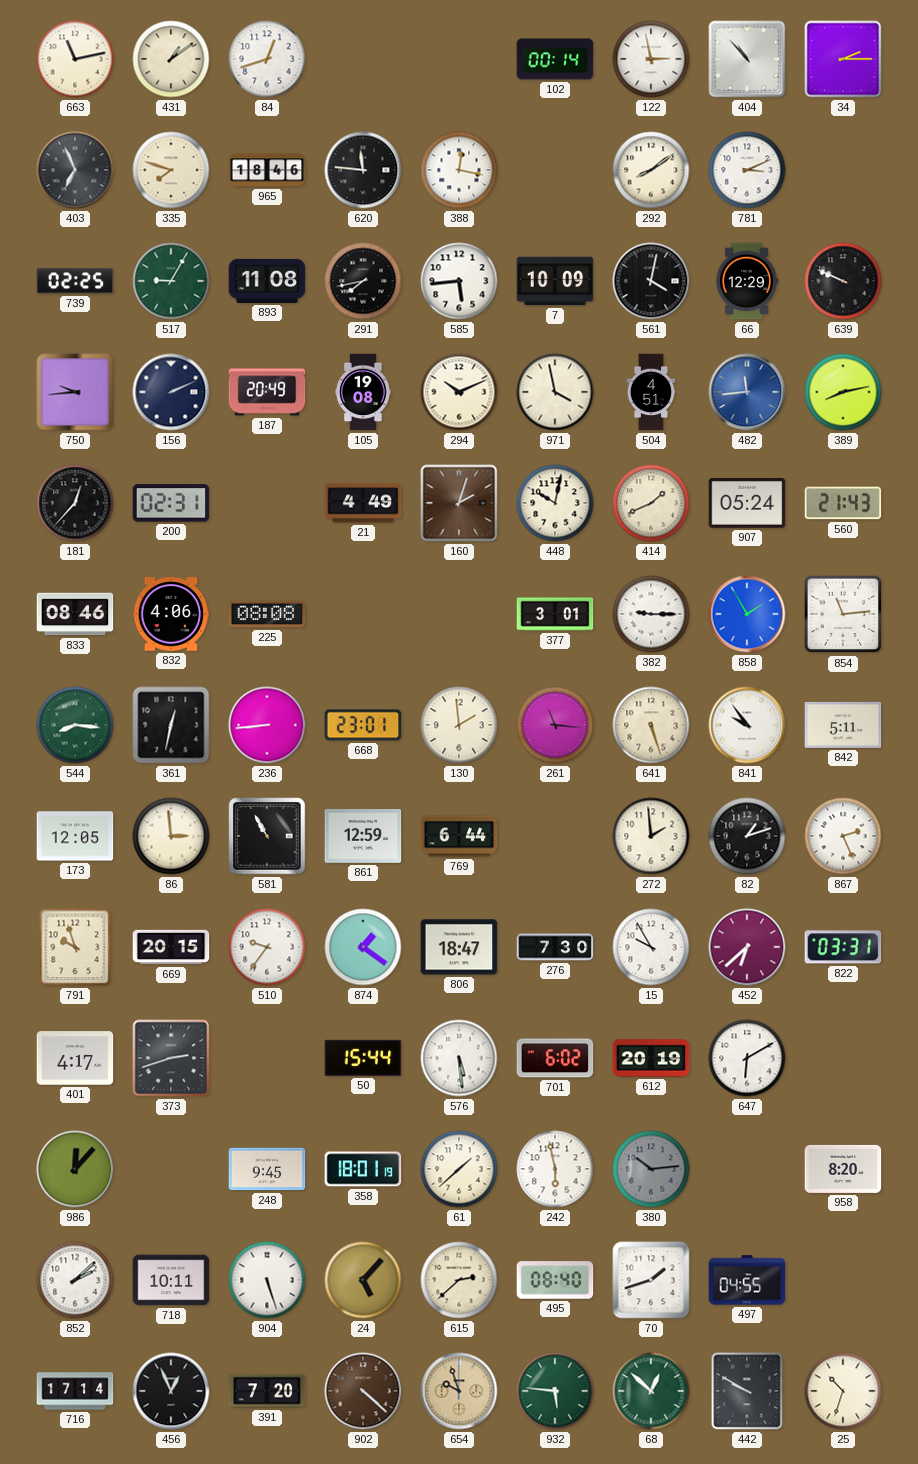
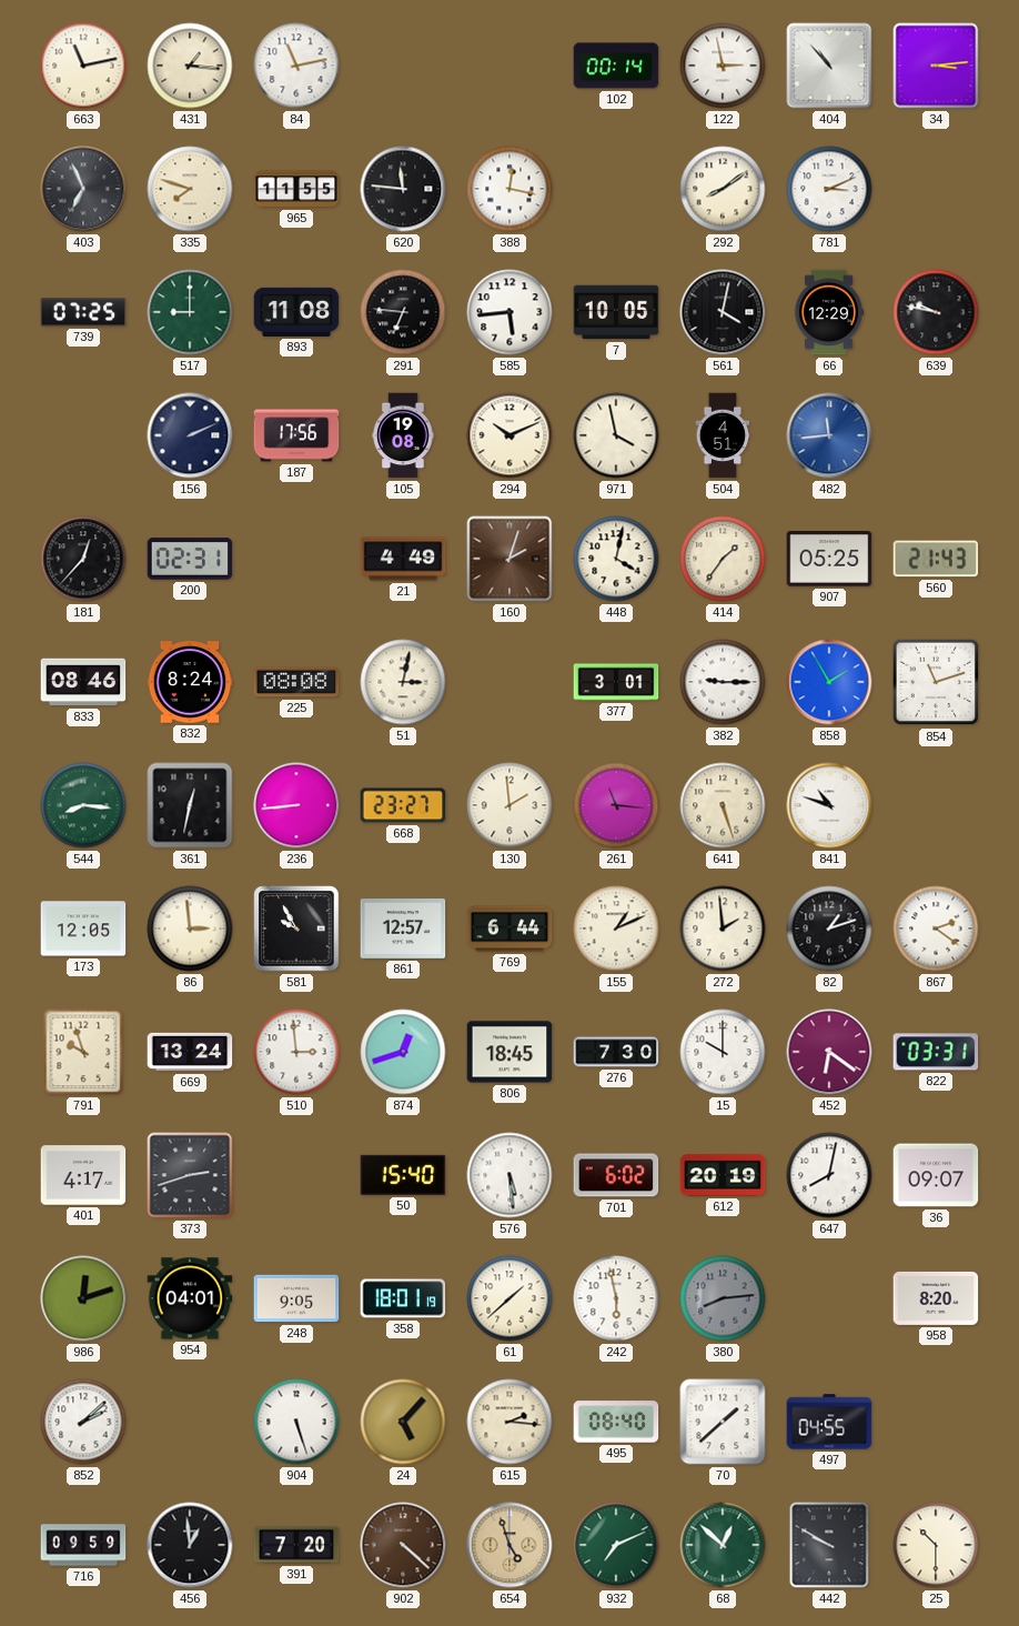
431: 1:09 -> 1:16
84: 12:42 -> 11:13
34: 2:15 -> 3:14
965: 18:46 -> 11:55
739: 02:25 -> 07:25
517: 9:05 -> 9:00
291: 7:43 -> 6:46
7: 10:09 -> 10:05
639: 9:49 -> 9:47
750: 9:44 -> none
187: 20:49 -> 17:56
389: 8:13 -> none
448: 10:02 -> 4:02
414: 1:41 -> 1:36
907: 05:24 -> 05:25
832: 4:06 -> 8:24
51: none -> 3:02
854: 11:14 -> 11:12
668: 23:01 -> 23:27
841: 9:54 -> 10:48
842: 5:11 -> none
581: 10:55 -> 9:55
861: 12:59 -> 12:57
155: none -> 1:11
867: 2:26 -> 2:21
669: 20:15 -> 13:24
510: 9:36 -> 2:59
874: 1:21 -> 12:42
806: 18:47 -> 18:45
15: 9:55 -> 10:00
452: 6:38 -> 6:21
50: 15:44 -> 15:40
647: 6:10 -> 8:02
36: none -> 09:07
986: 12:07 -> 12:12
954: none -> 04:01
248: 9:45 -> 9:05
380: 10:14 -> 8:14
718: 10:11 -> none
615: 2:38 -> 2:16
70: 1:42 -> 1:38
716: 17:14 -> 09:59
456: 12:56 -> 12:59
654: 9:57 -> 4:57
932: 5:46 -> 7:11
25: 10:33 -> 10:30
